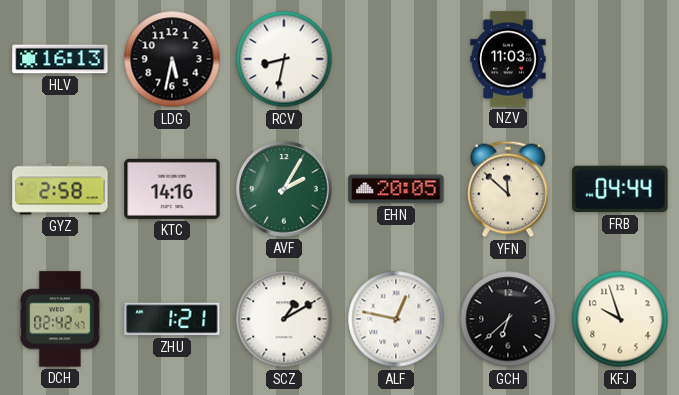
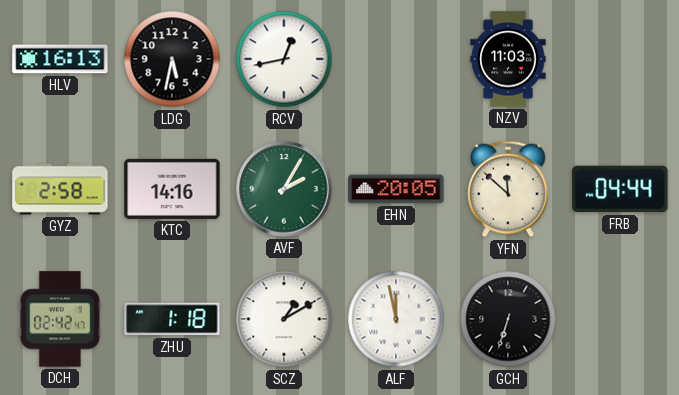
RCV: 8:32 -> 12:43
ZHU: 1:21 -> 1:18
ALF: 12:47 -> 11:58
GCH: 6:38 -> 6:33
KFJ: 9:57 -> none
